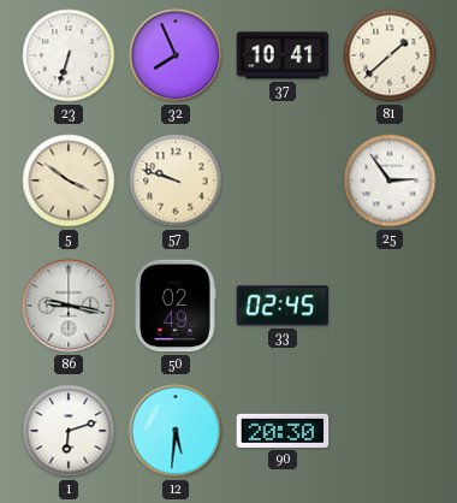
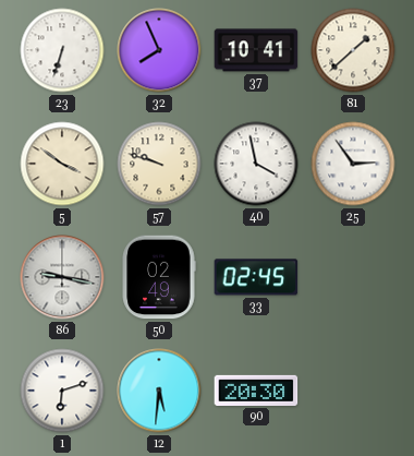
40: none -> 3:58
